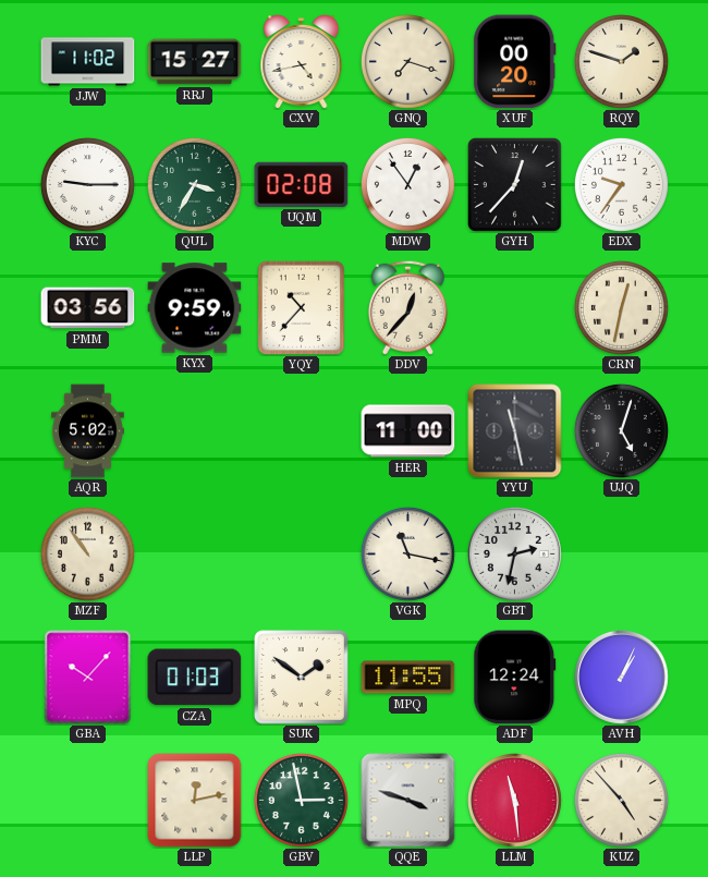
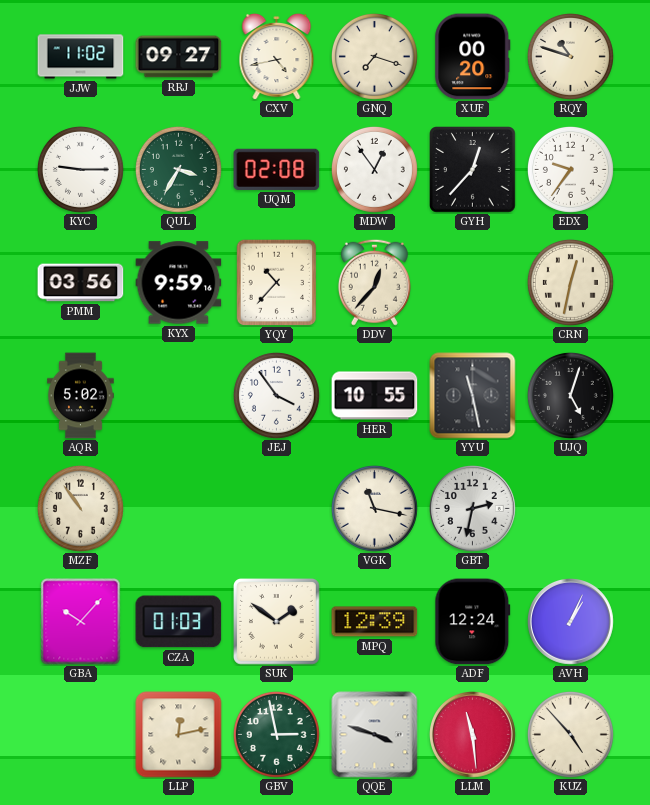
RRJ: 15:27 -> 09:27
RQY: 1:48 -> 10:48
JEJ: none -> 3:54
HER: 11:00 -> 10:55
MPQ: 11:55 -> 12:39
